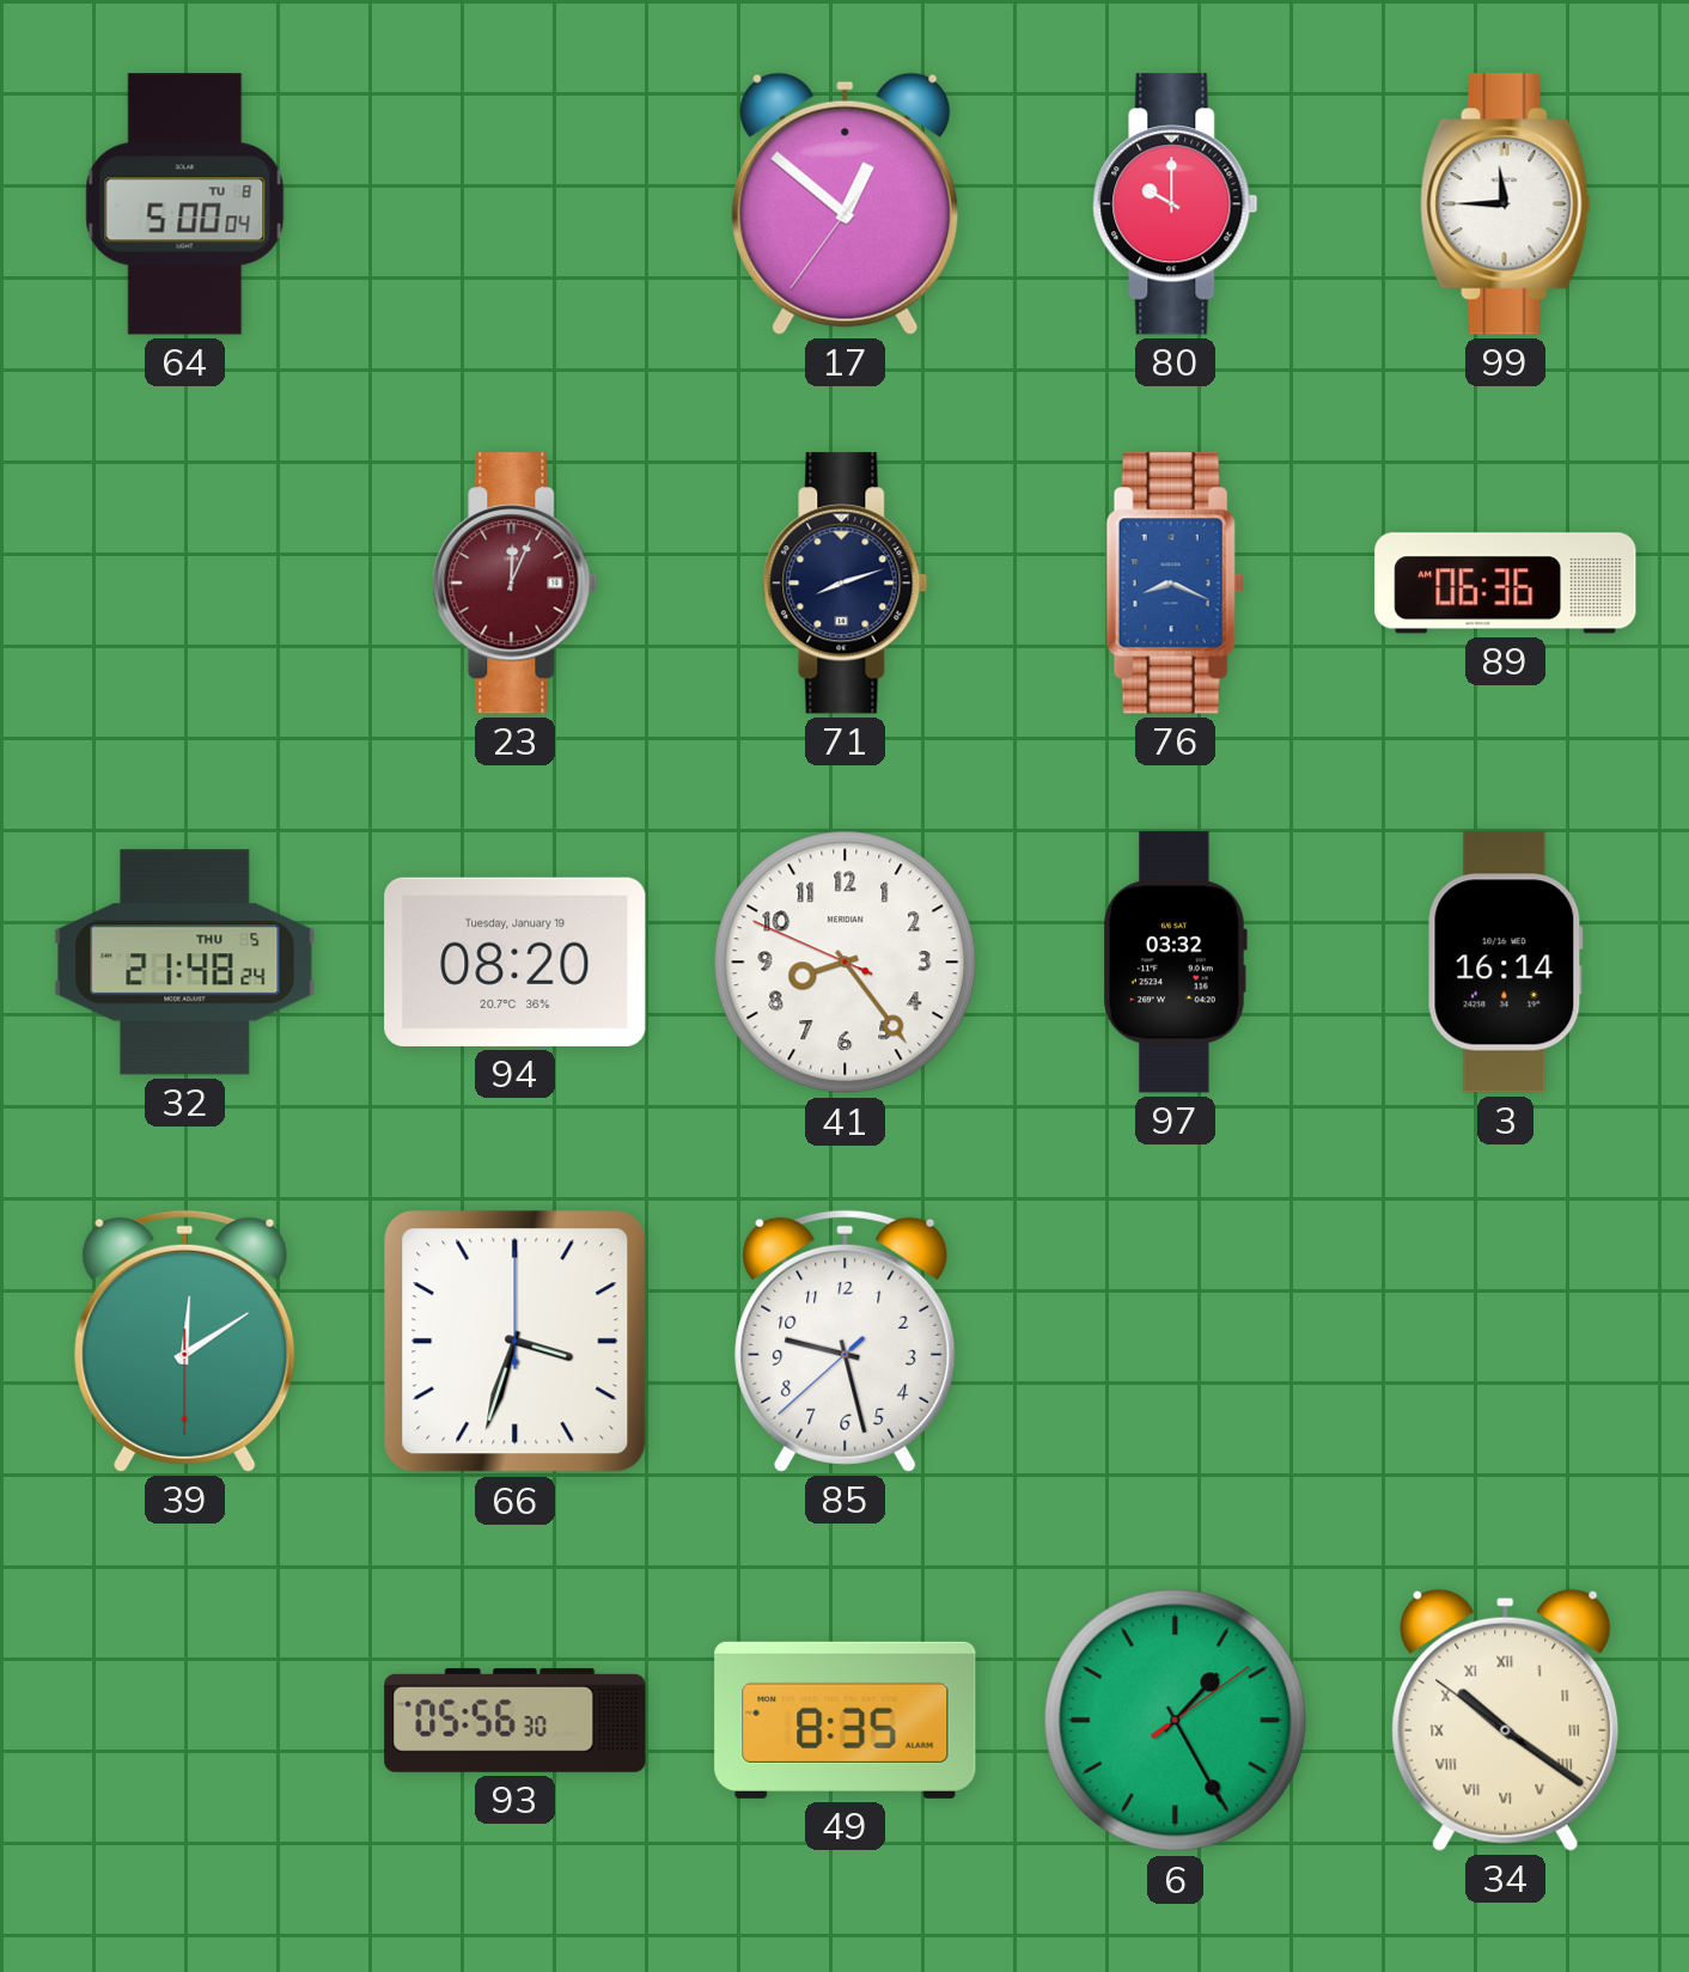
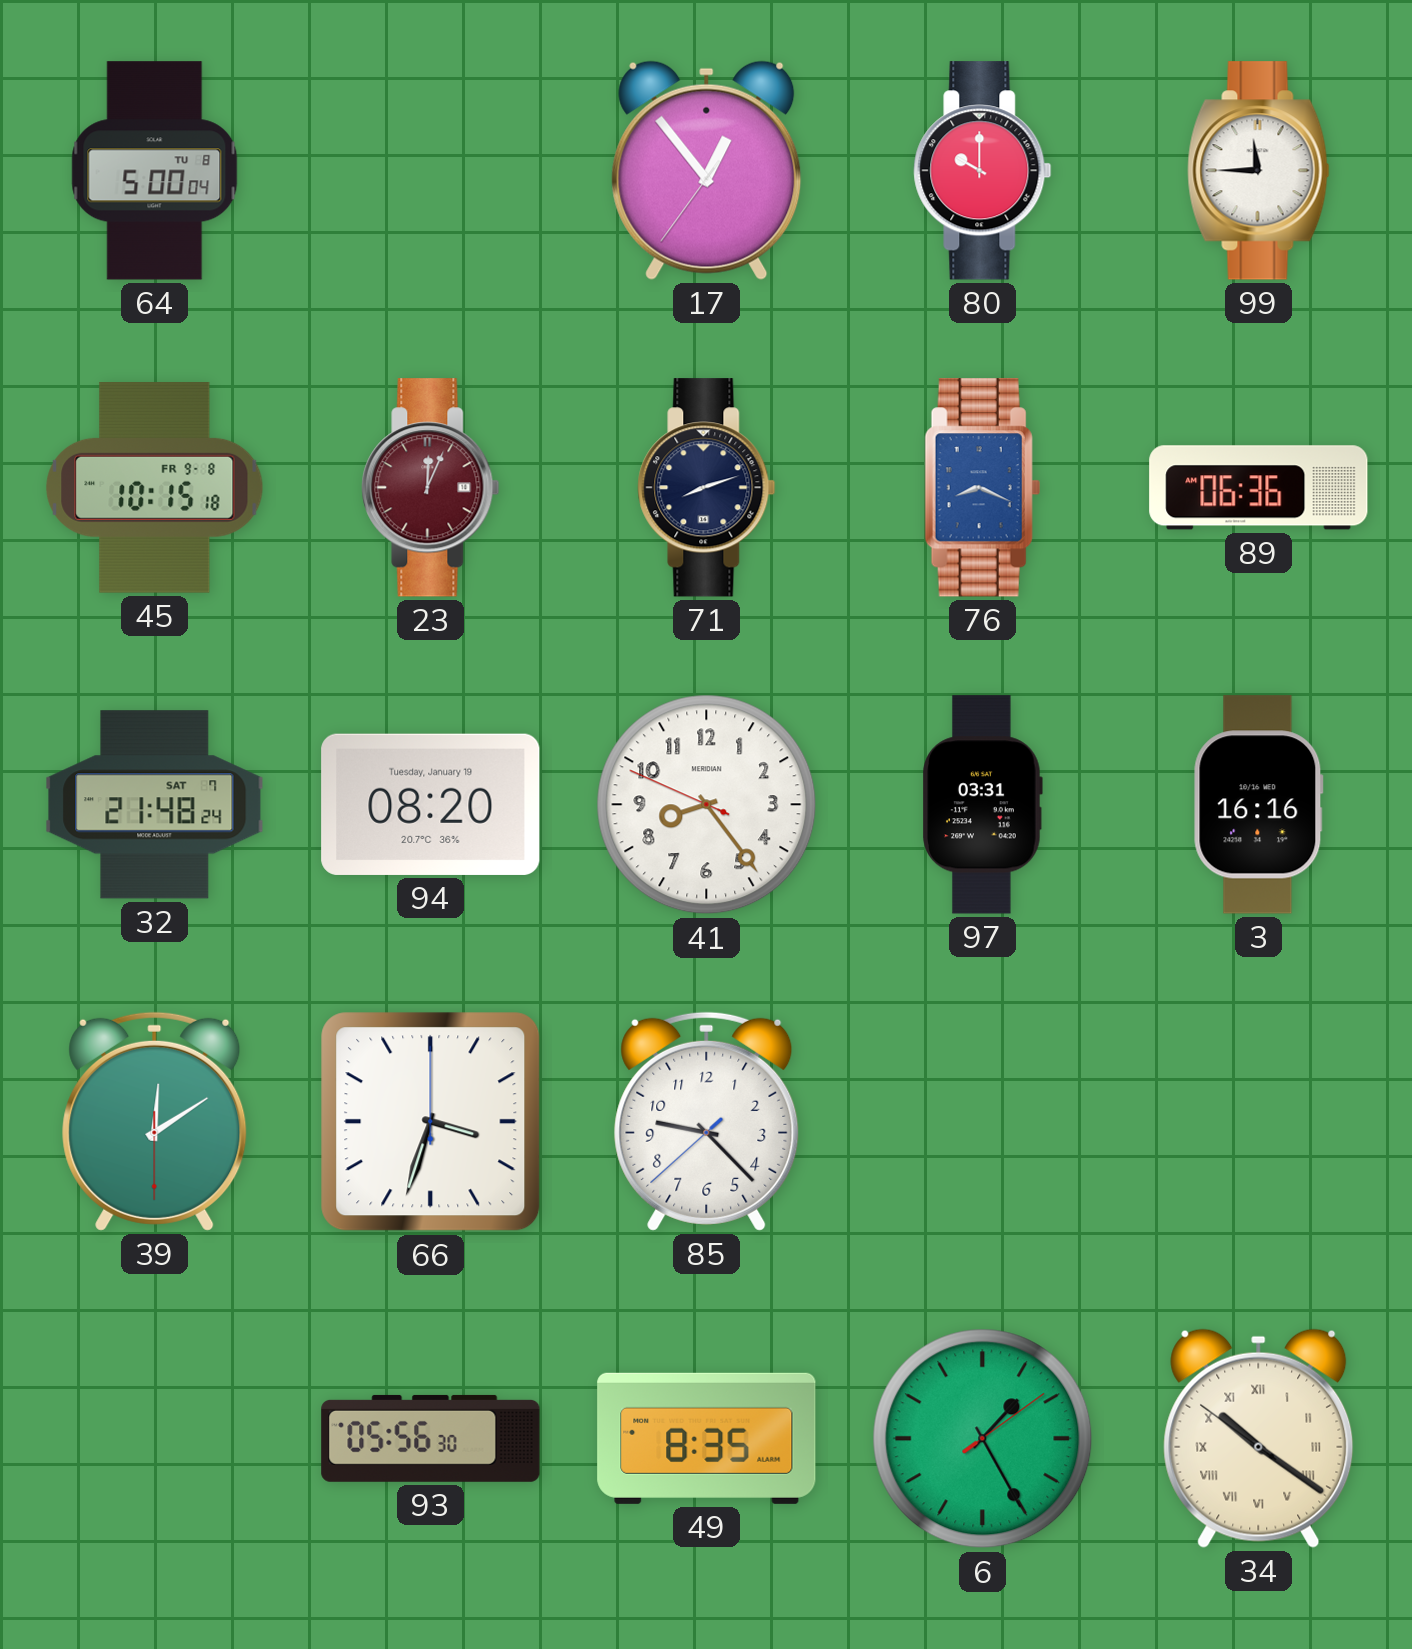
17: 12:51 -> 12:53
45: none -> 10:15
32 date: THU 5 -> SAT 7
97: 03:32 -> 03:31
3: 16:14 -> 16:16
85: 9:27 -> 9:22
